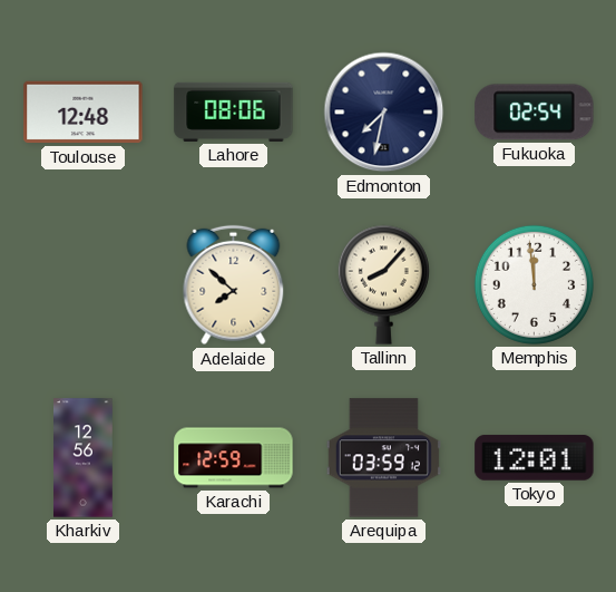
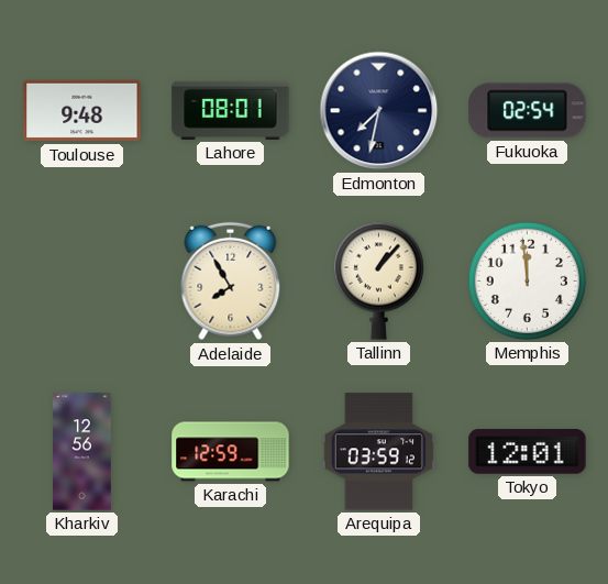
Toulouse: 12:48 -> 9:48
Lahore: 08:06 -> 08:01
Adelaide: 7:52 -> 7:55
Tallinn: 8:07 -> 1:07
